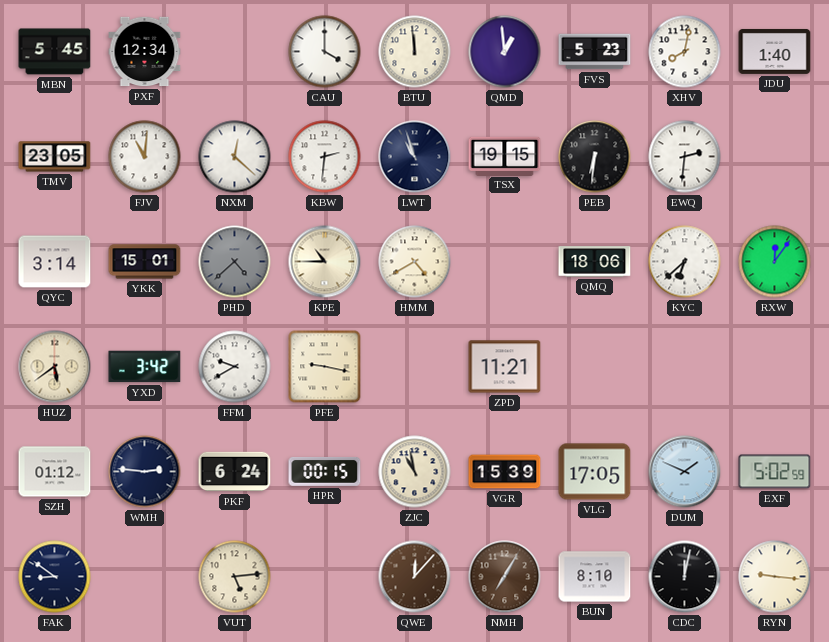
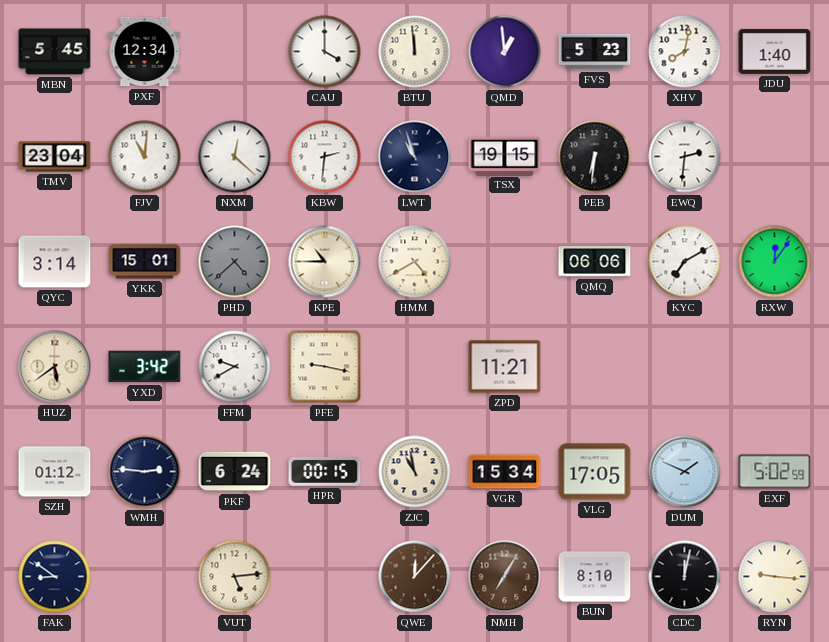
TMV: 23:05 -> 23:04
QMQ: 18:06 -> 06:06
KYC: 6:38 -> 7:10
VGR: 15:39 -> 15:34
